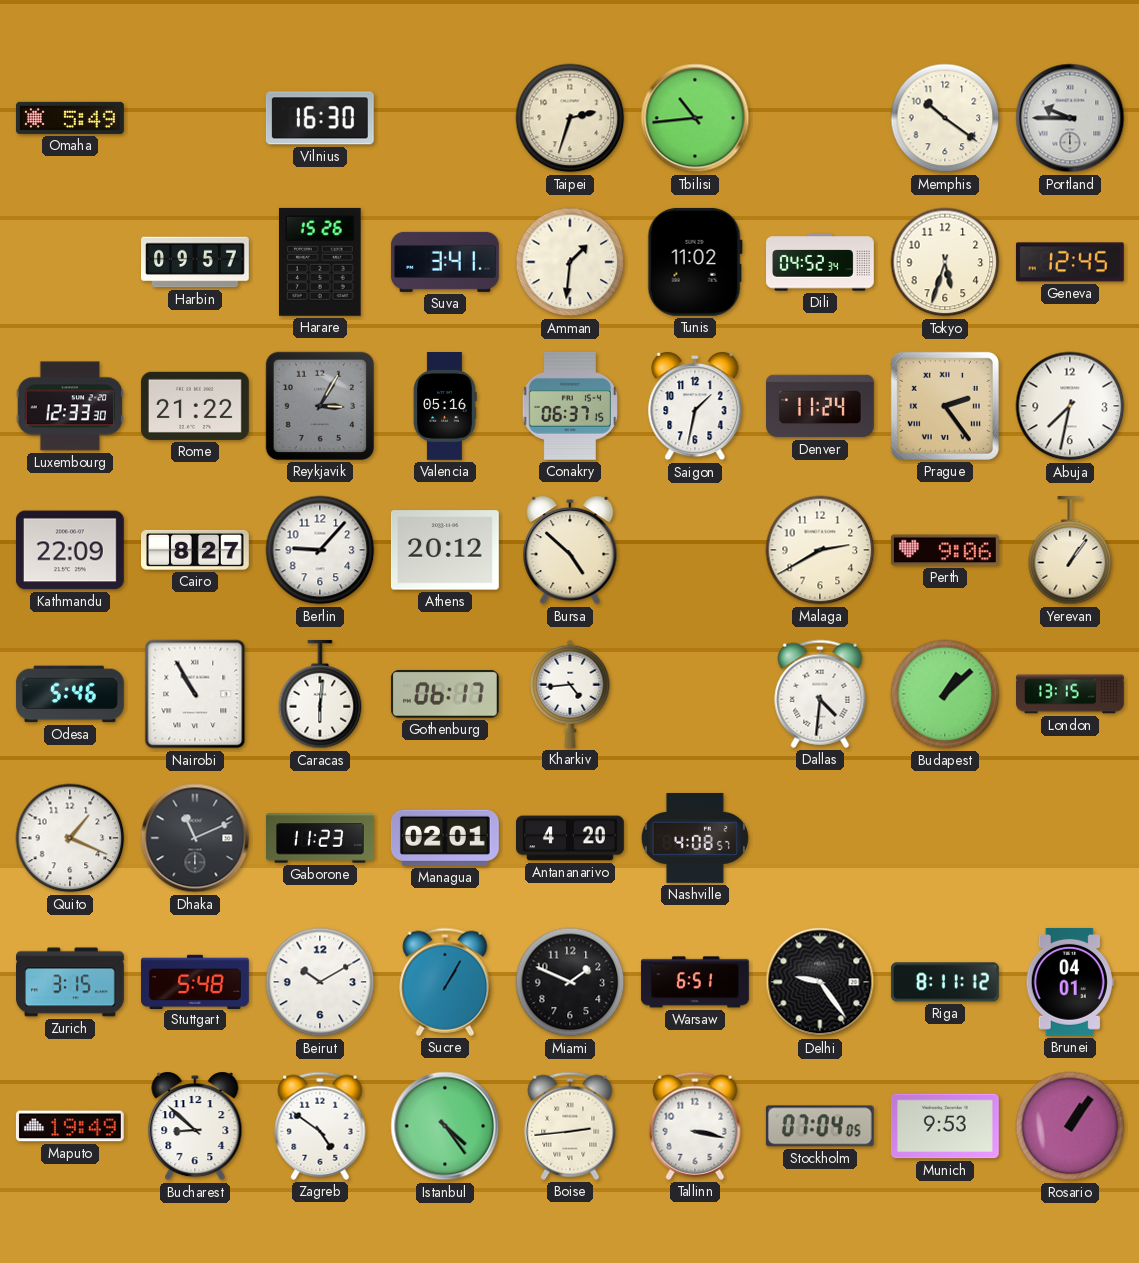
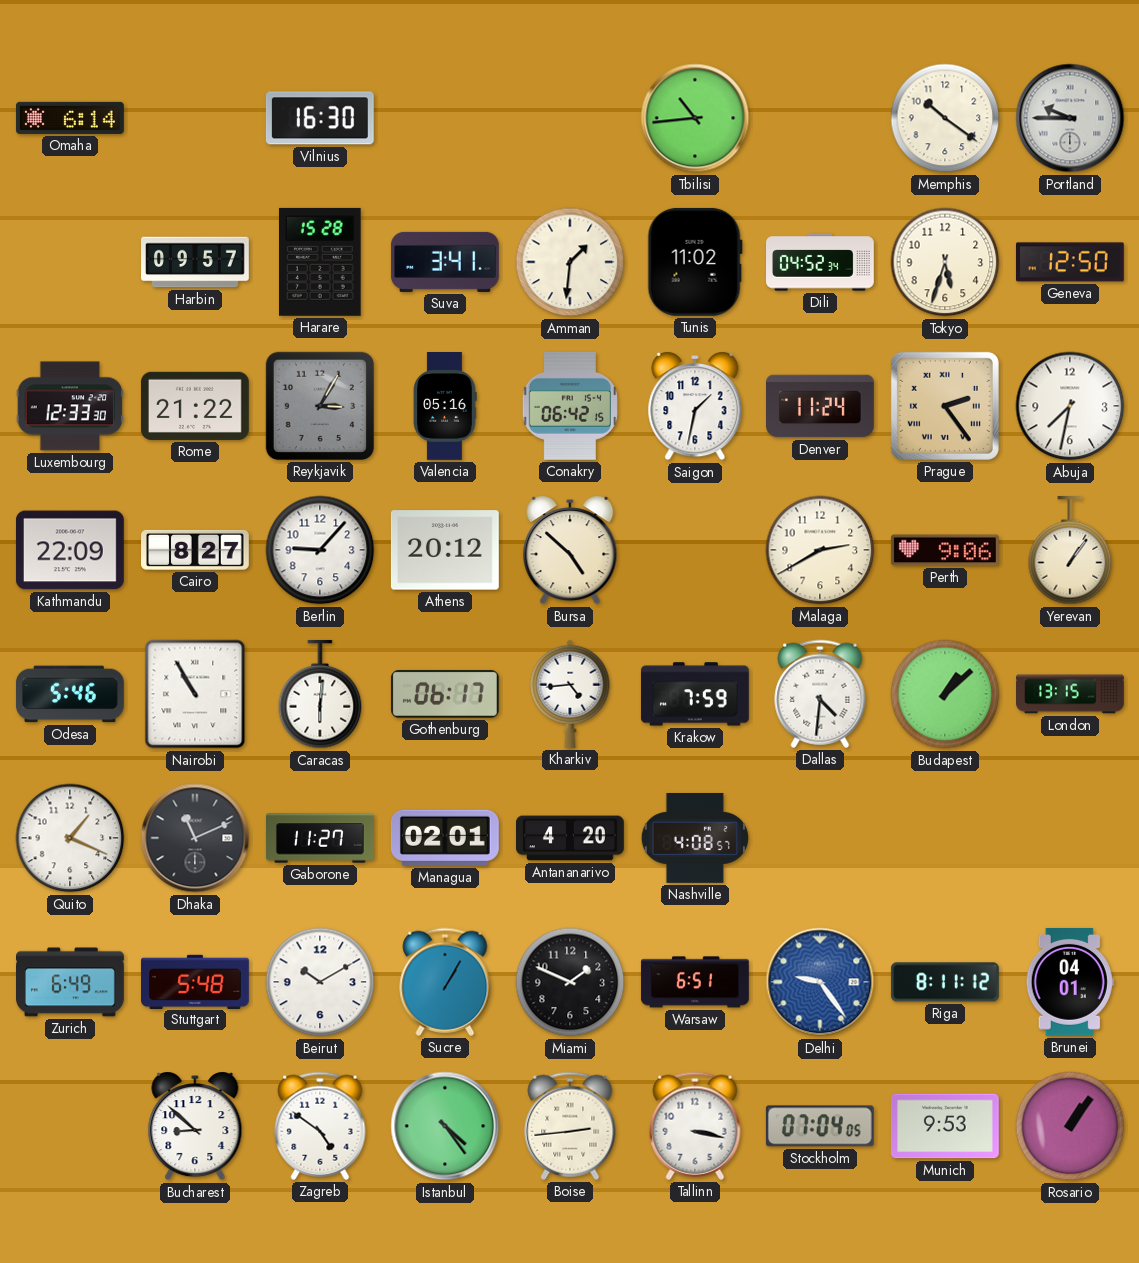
Omaha: 5:49 -> 6:14
Taipei: 2:33 -> none
Harare: 15:26 -> 15:28
Geneva: 12:45 -> 12:50
Conakry: 06:37 -> 06:42
Krakow: none -> 7:59
Gaborone: 11:23 -> 11:27
Zurich: 3:15 -> 6:49
Delhi dial: black -> blue
Maputo: 19:49 -> none
